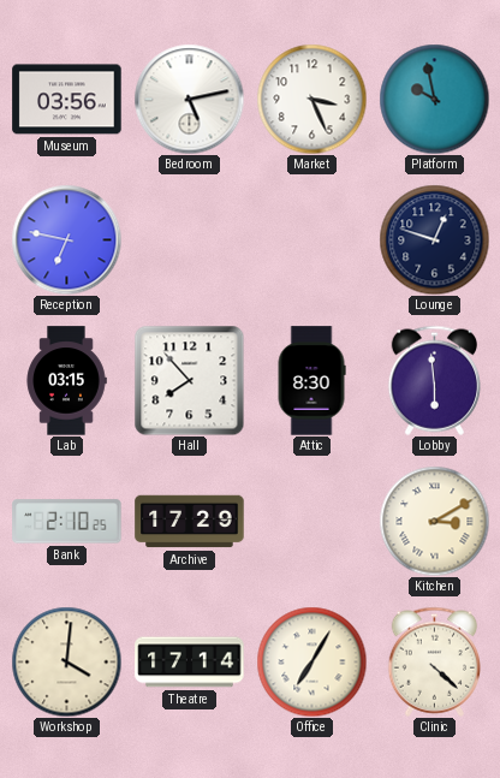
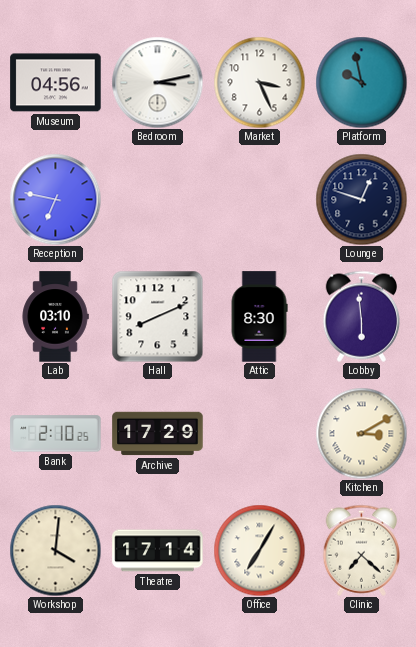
Museum: 03:56 -> 04:56
Bedroom: 5:13 -> 3:13
Lab: 03:15 -> 03:10
Hall: 7:53 -> 8:11
Clinic: 4:22 -> 7:22
